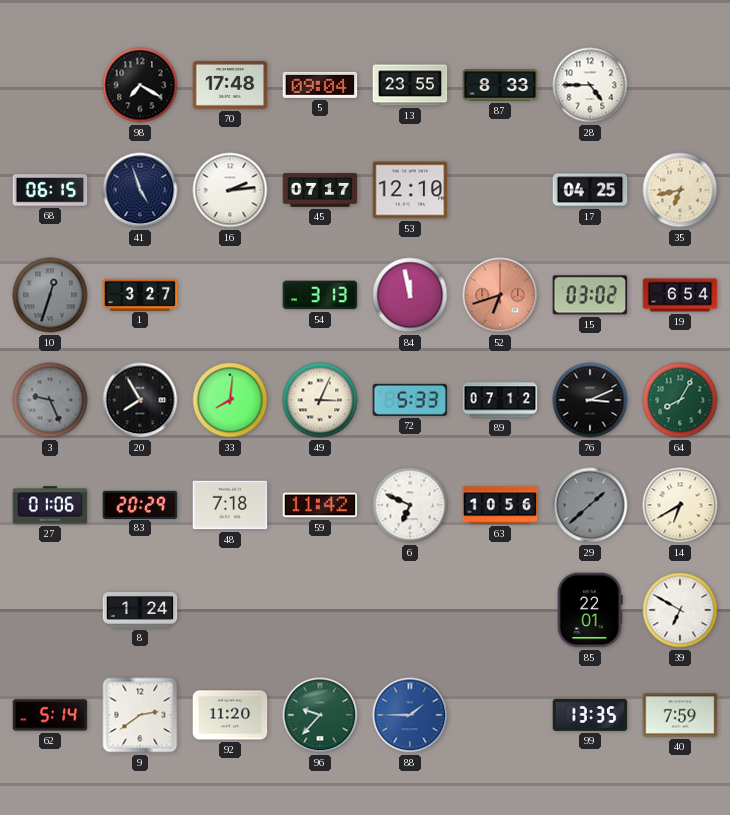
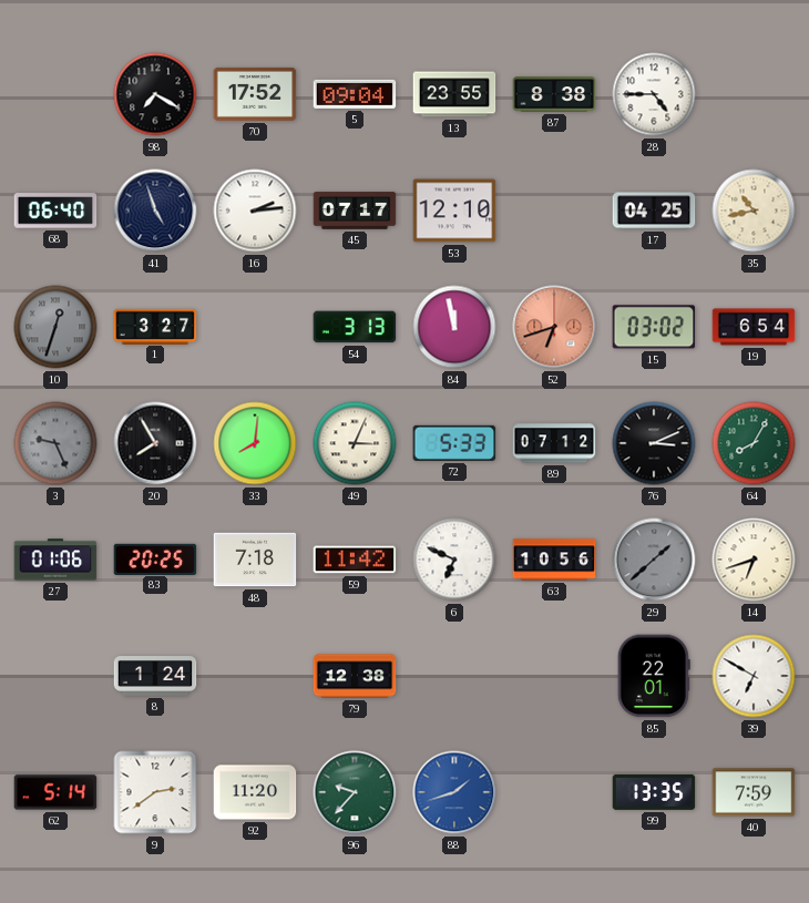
70: 17:48 -> 17:52
87: 8:33 -> 8:38
68: 06:15 -> 06:40
35: 6:43 -> 10:43
83: 20:29 -> 20:25
14: 6:40 -> 6:42
79: none -> 12:38
88: 1:45 -> 1:42
